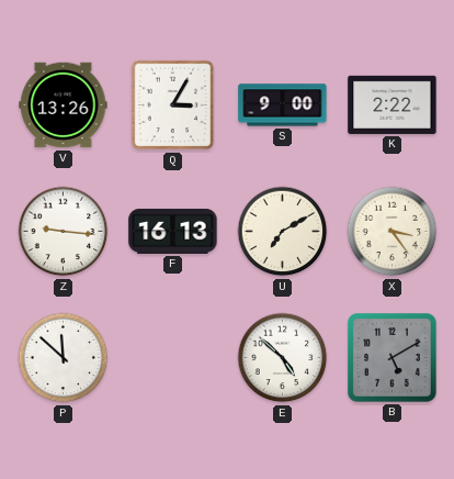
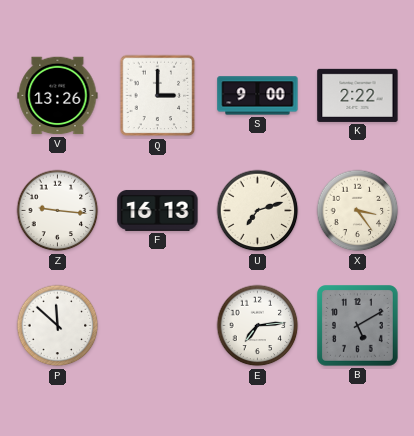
Q: 3:05 -> 3:00
U: 7:10 -> 7:12
E: 4:52 -> 7:14
